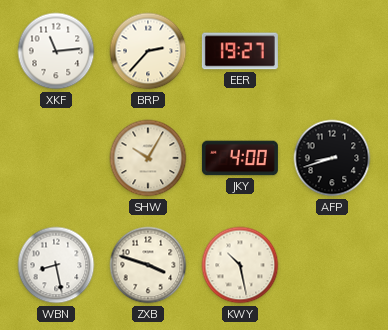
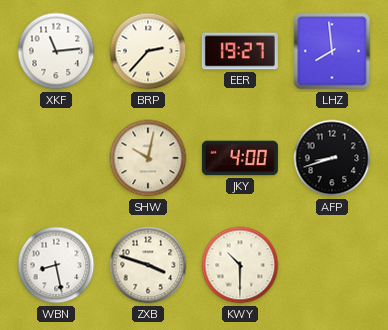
LHZ: none -> 7:59
SHW: 10:05 -> 10:02
KWY: 10:28 -> 10:30
